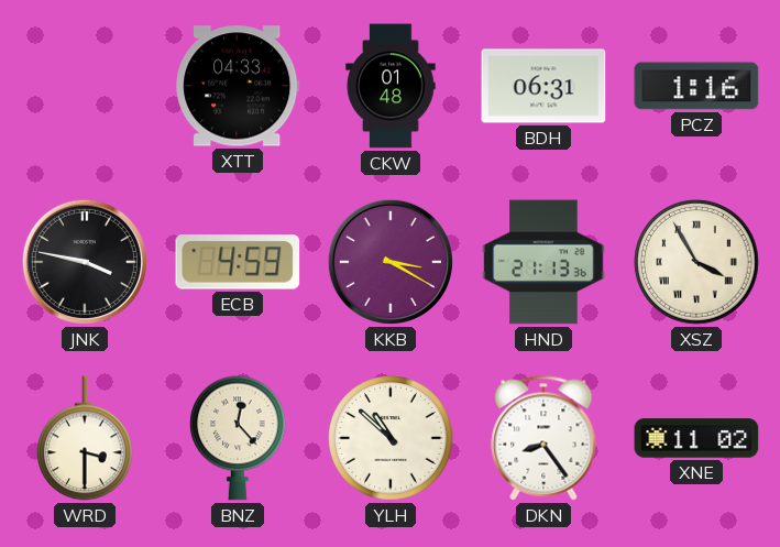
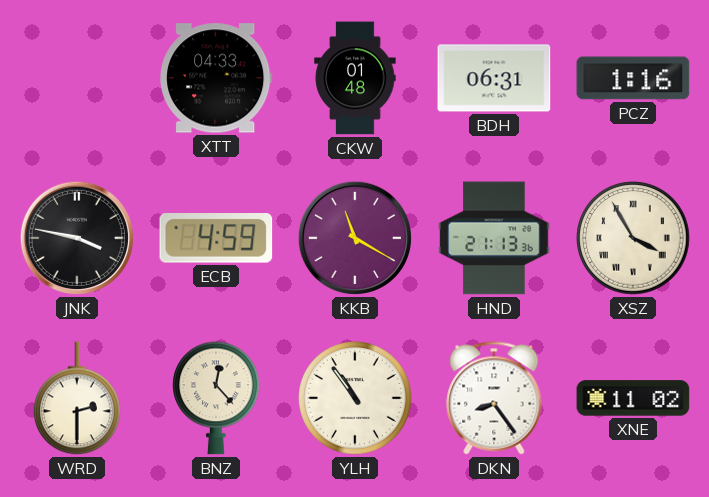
KKB: 3:20 -> 11:20
WRD: 3:30 -> 2:30
YLH: 10:52 -> 10:54
